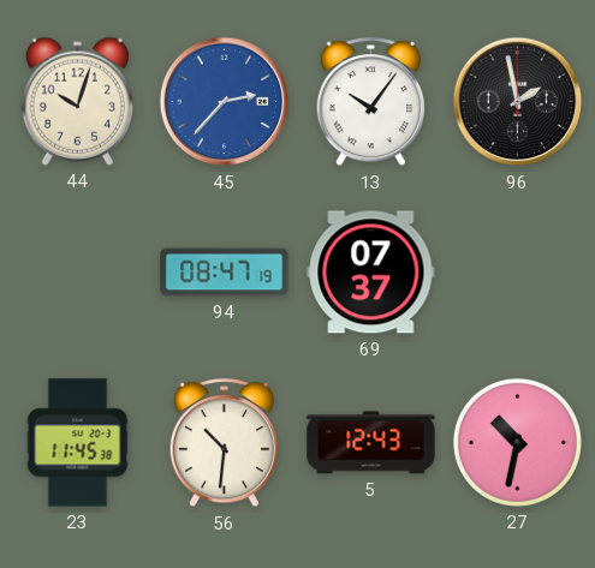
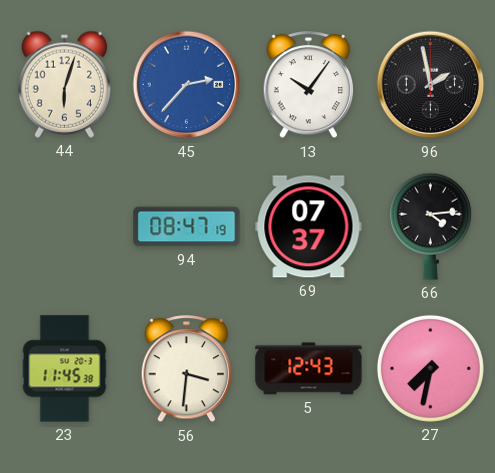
44: 10:03 -> 6:03
66: none -> 4:14
56: 10:31 -> 3:31
27: 10:32 -> 7:32
